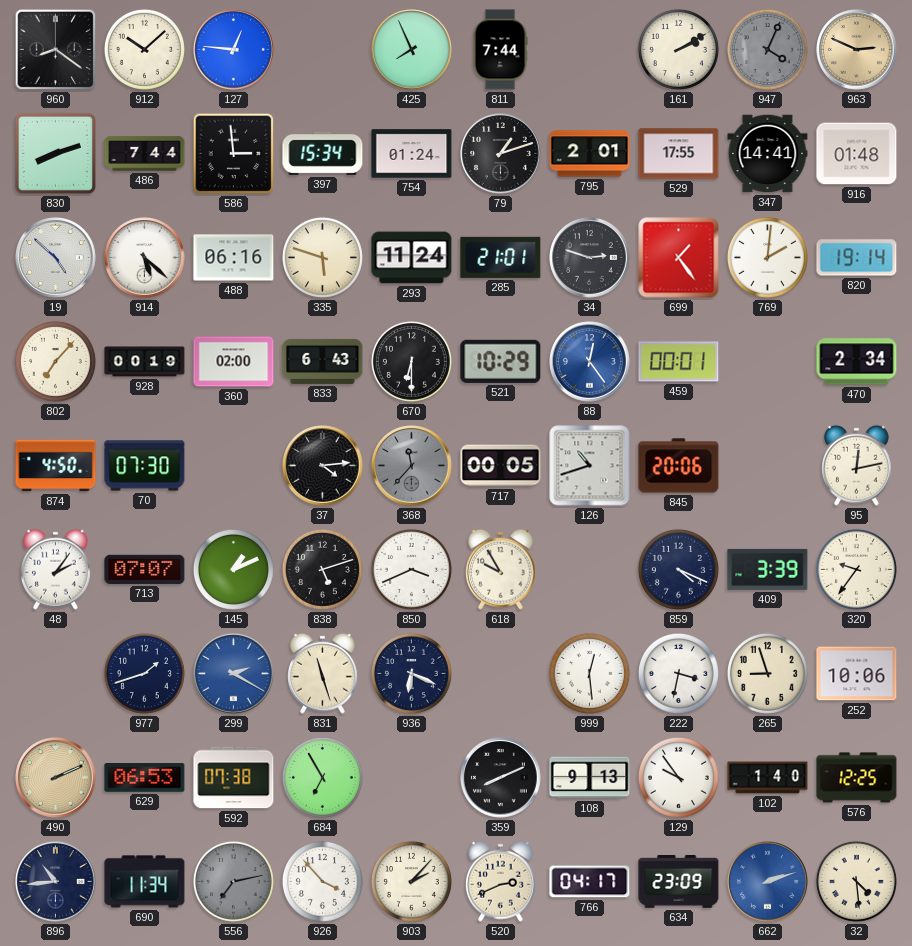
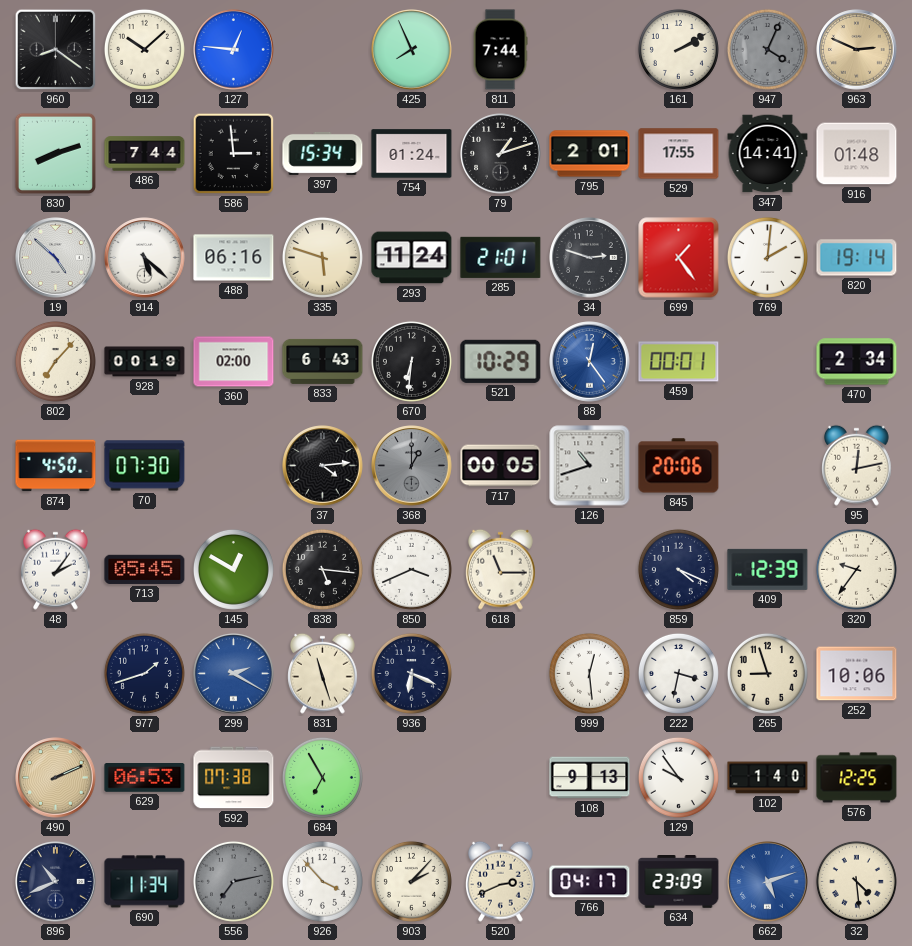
670: 6:30 -> 6:31
368: 11:37 -> 1:00
713: 07:07 -> 05:45
145: 1:11 -> 12:50
838: 5:12 -> 5:16
618: 9:55 -> 11:15
409: 3:39 -> 12:39
359: 8:11 -> none
896: 10:44 -> 10:41
662: 2:12 -> 5:12
